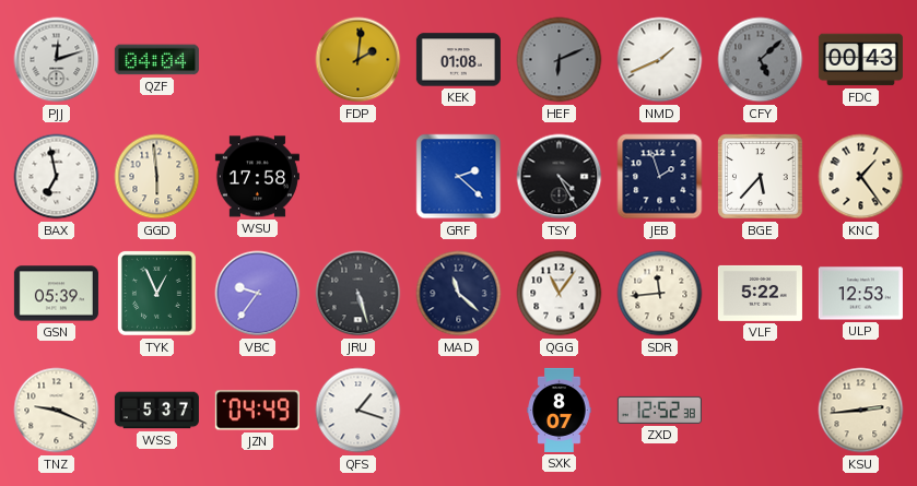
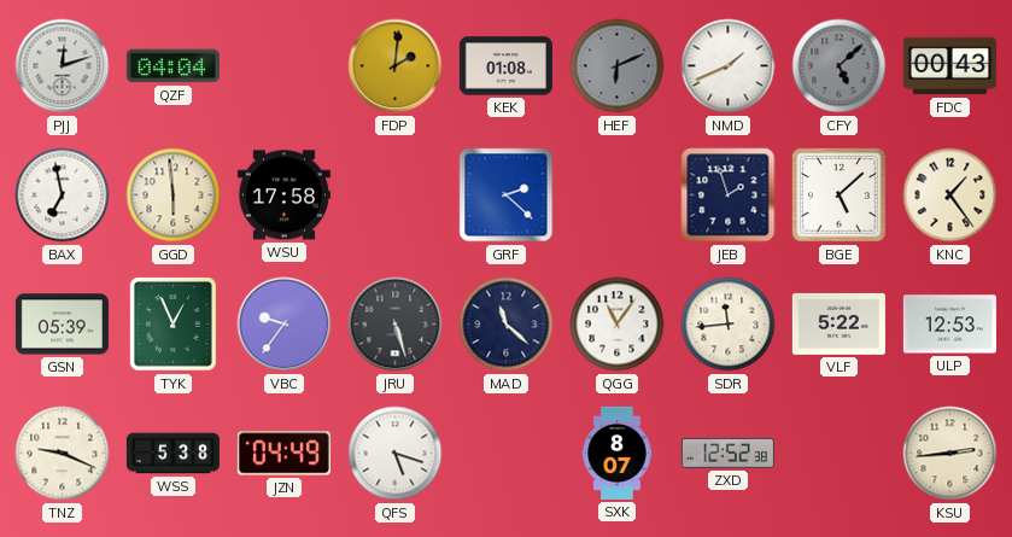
TSY: 4:25 -> none
BGE: 5:37 -> 5:08
WSS: 5:37 -> 5:38
QFS: 1:18 -> 5:18
